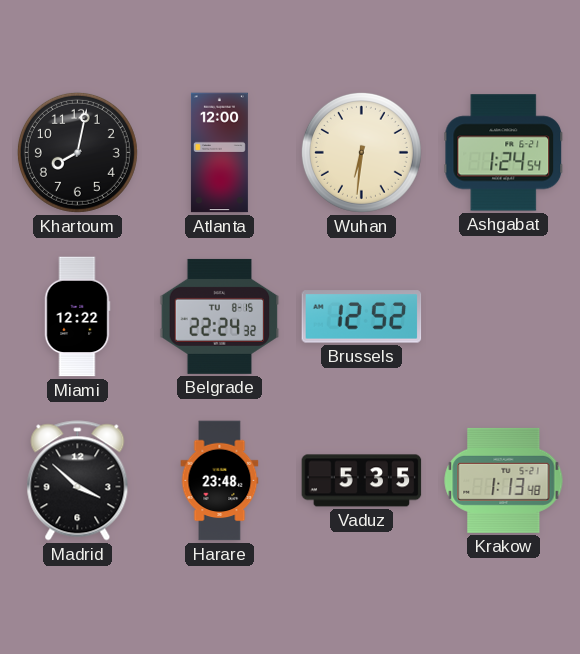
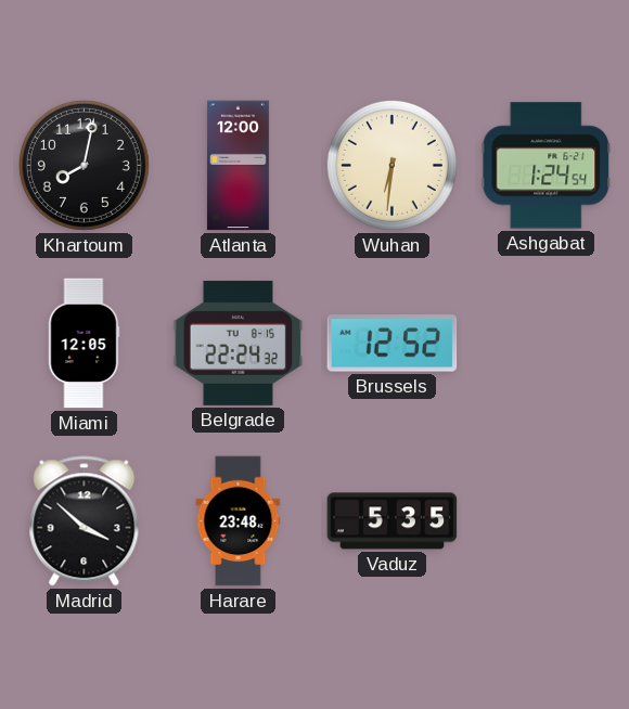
Miami: 12:22 -> 12:05
Krakow: 1:13 -> none
